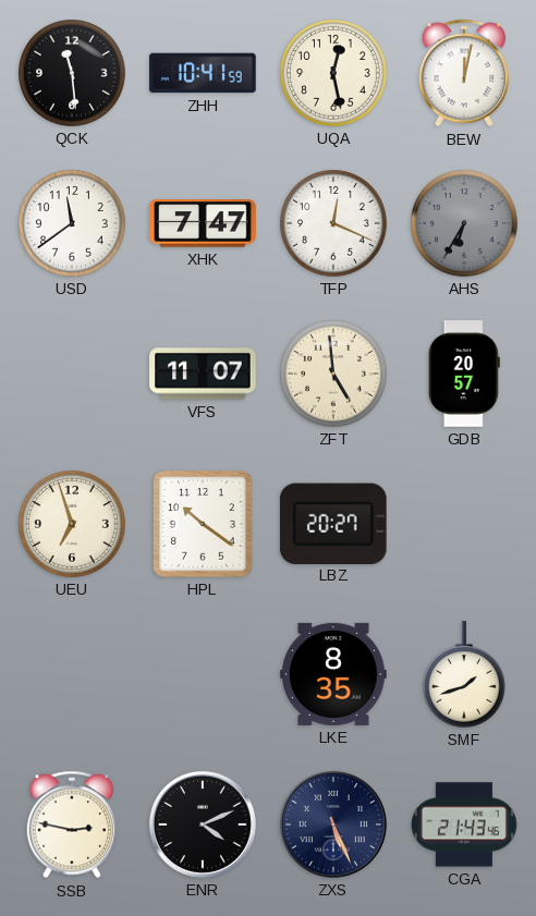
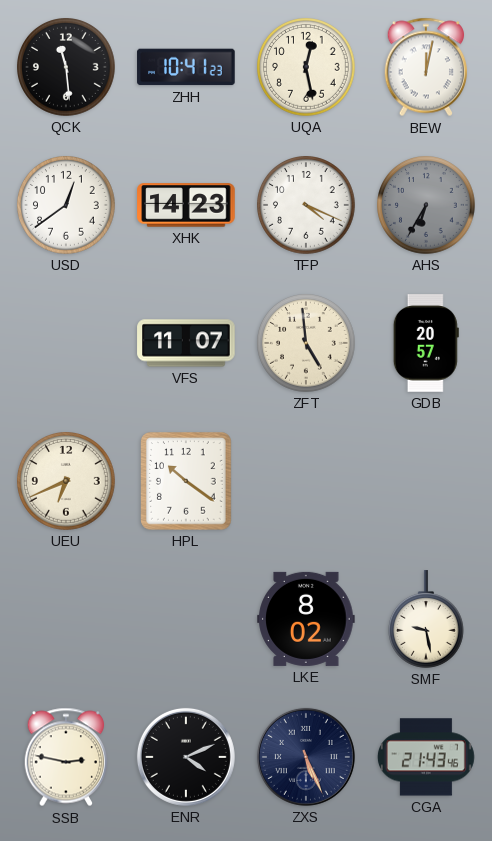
ZHH: 10:41:59 -> 10:41:23
USD: 11:39 -> 12:39
XHK: 7:47 -> 14:23
TFP: 12:19 -> 4:19
UEU: 6:57 -> 6:41
LBZ: 20:27 -> none
LKE: 8:35 -> 8:02
SMF: 1:42 -> 9:28
